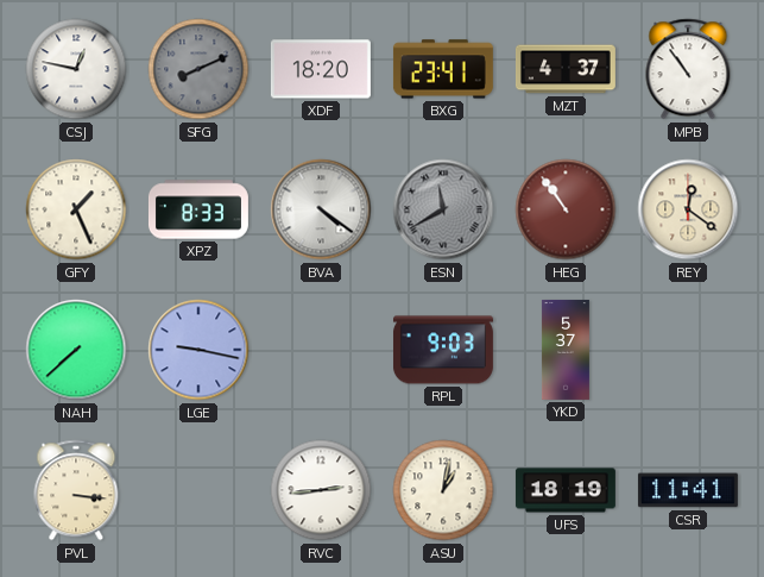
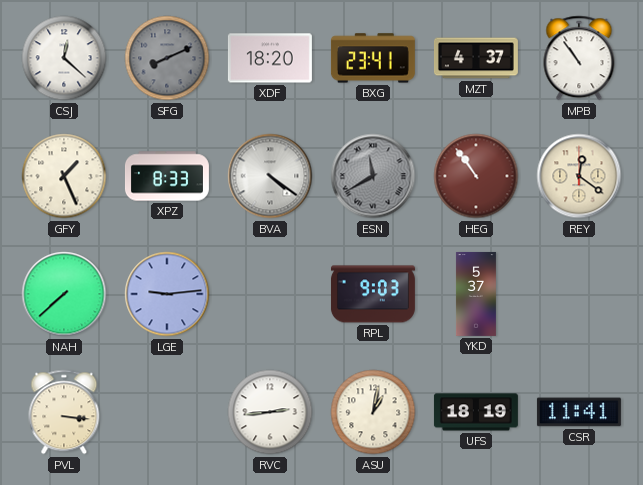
CSJ: 12:47 -> 12:22
LGE: 9:17 -> 9:14
